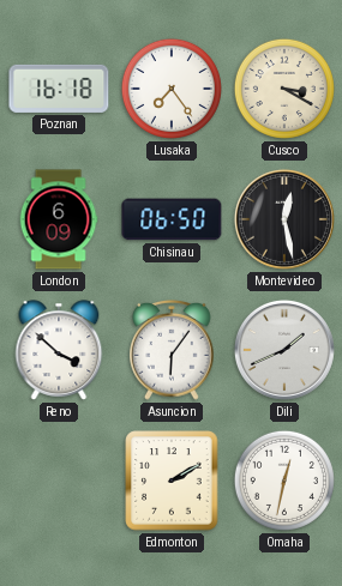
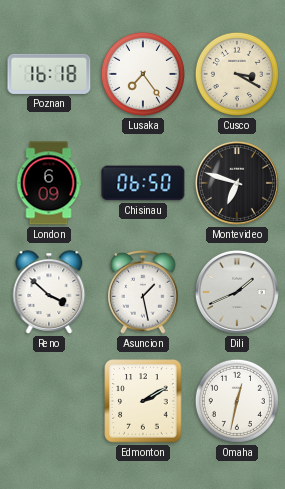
Montevideo: 12:28 -> 6:48
Asuncion: 6:06 -> 1:28
